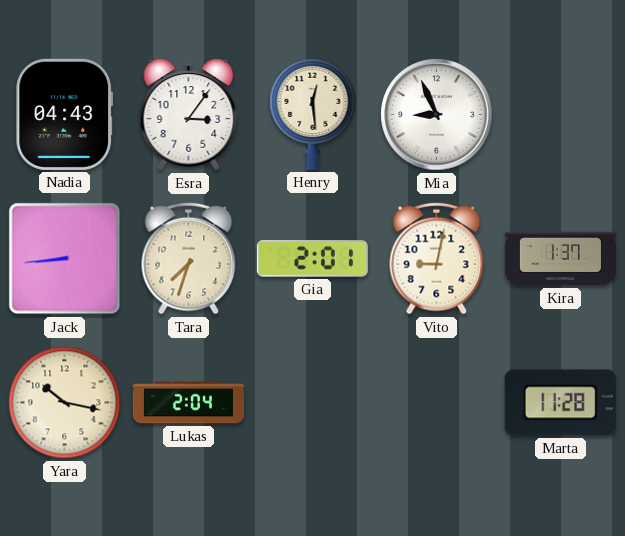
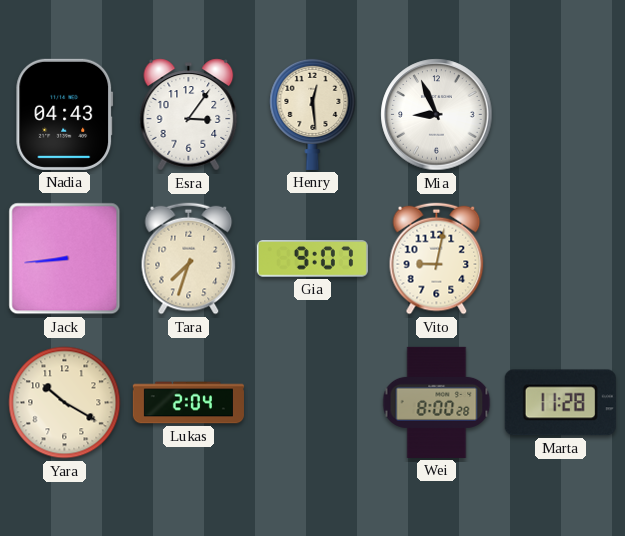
Gia: 2:01 -> 9:07
Kira: 1:37 -> none
Yara: 10:17 -> 10:20
Wei: none -> 8:00
